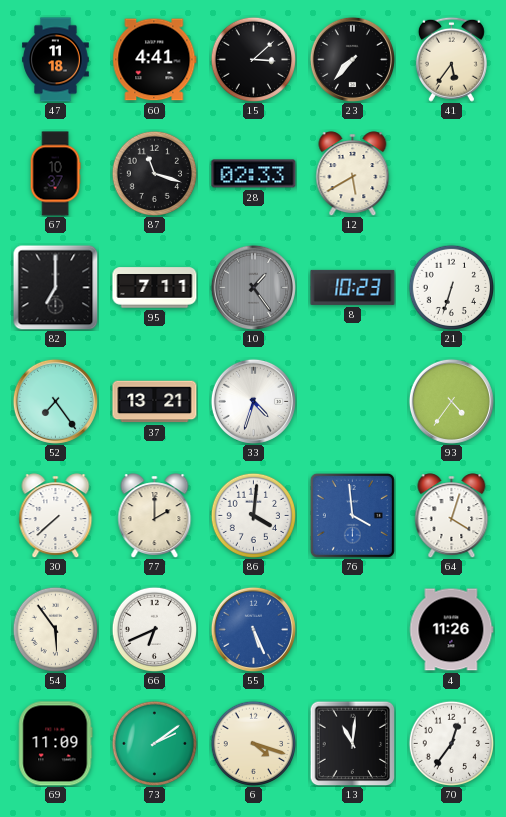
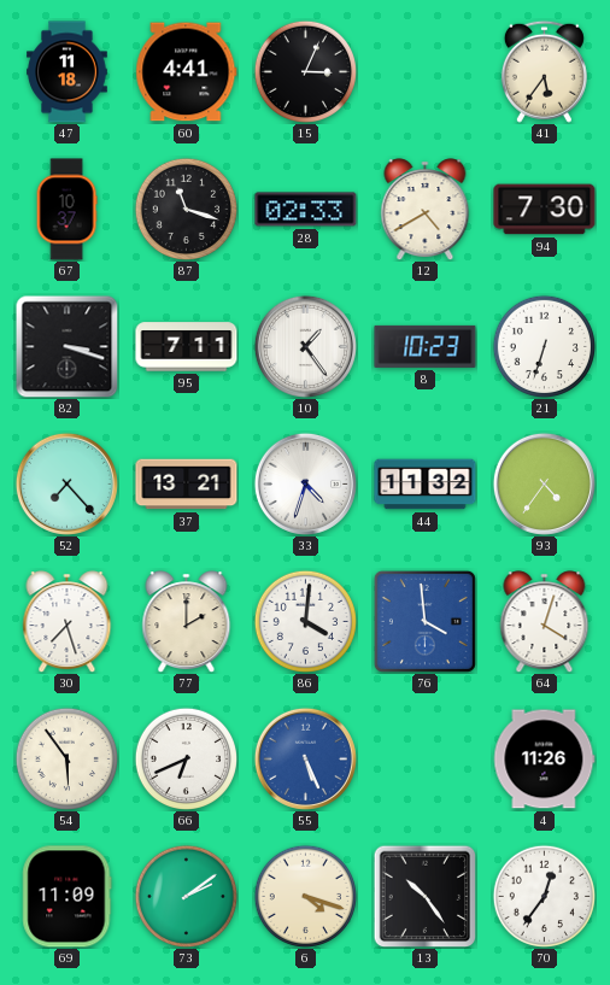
15: 3:08 -> 3:04
23: 7:37 -> none
12: 5:40 -> 4:40
94: none -> 7:30
82: 7:00 -> 3:18
10 dial: grey -> white
52: 7:24 -> 7:23
44: none -> 11:32
30: 7:38 -> 7:27
13: 11:01 -> 10:24
